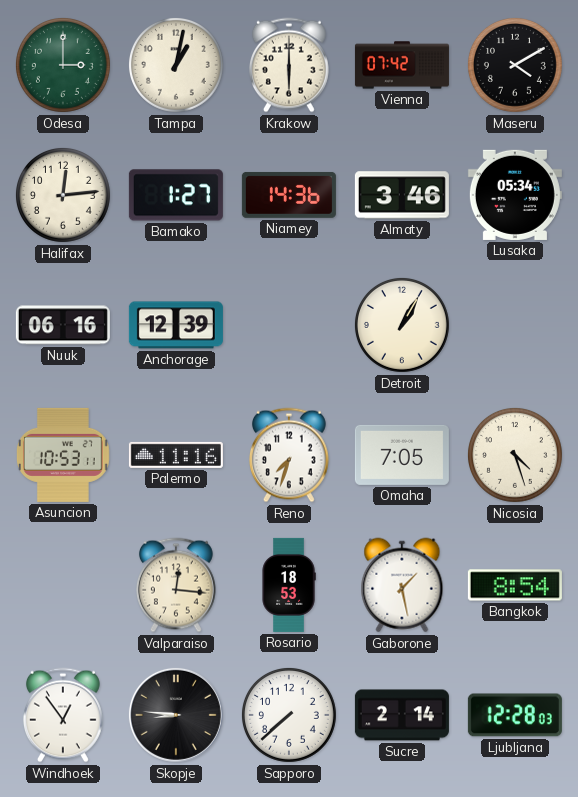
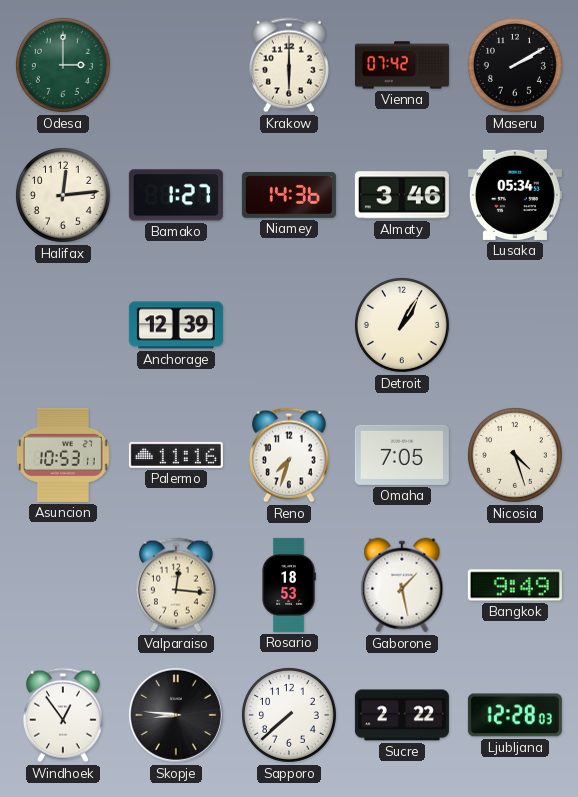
Tampa: 1:02 -> none
Maseru: 4:10 -> 2:10
Nuuk: 06:16 -> none
Bangkok: 8:54 -> 9:49
Sucre: 2:14 -> 2:22
